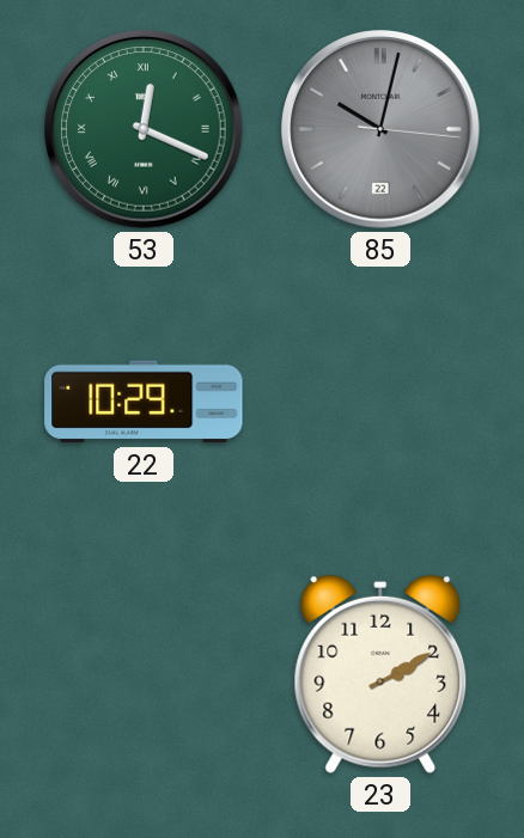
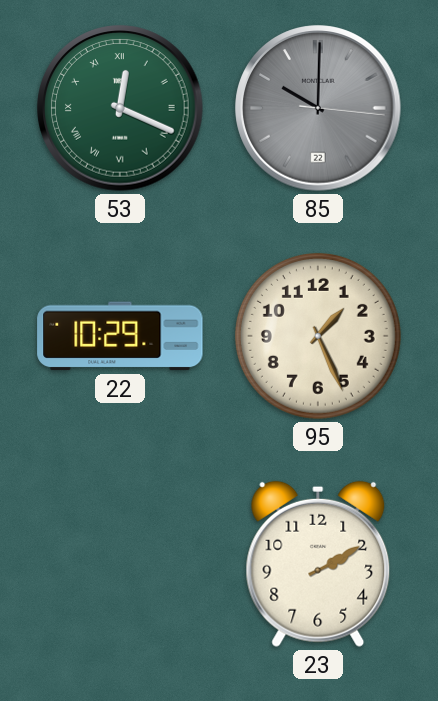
85: 10:02 -> 10:00
95: none -> 1:26
